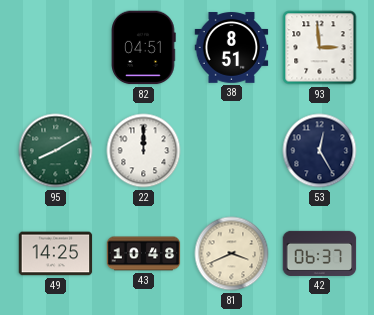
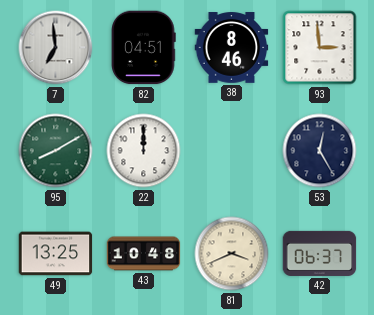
7: none -> 6:59
38: 8:51 -> 8:46
49: 14:25 -> 13:25
